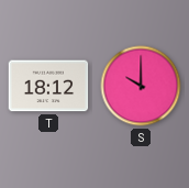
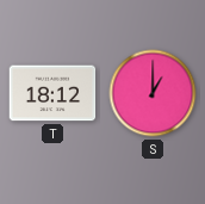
S: 10:00 -> 1:00
